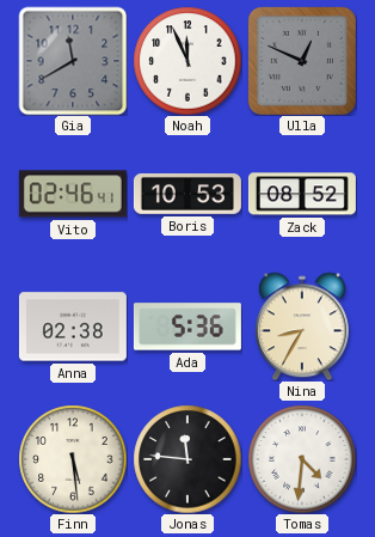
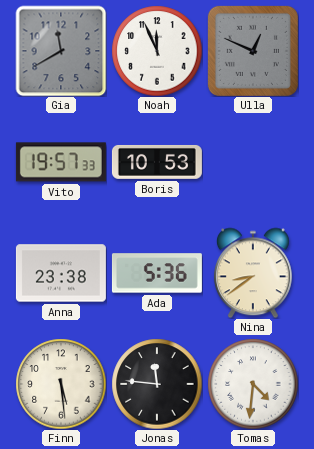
Vito: 02:46 -> 19:57
Zack: 08:52 -> none
Anna: 02:38 -> 23:38
Nina: 8:35 -> 8:39
